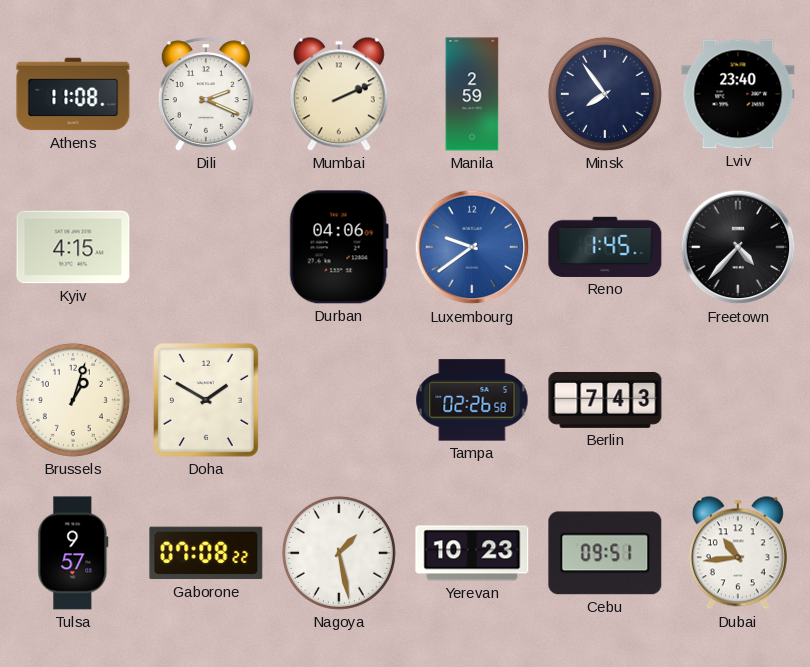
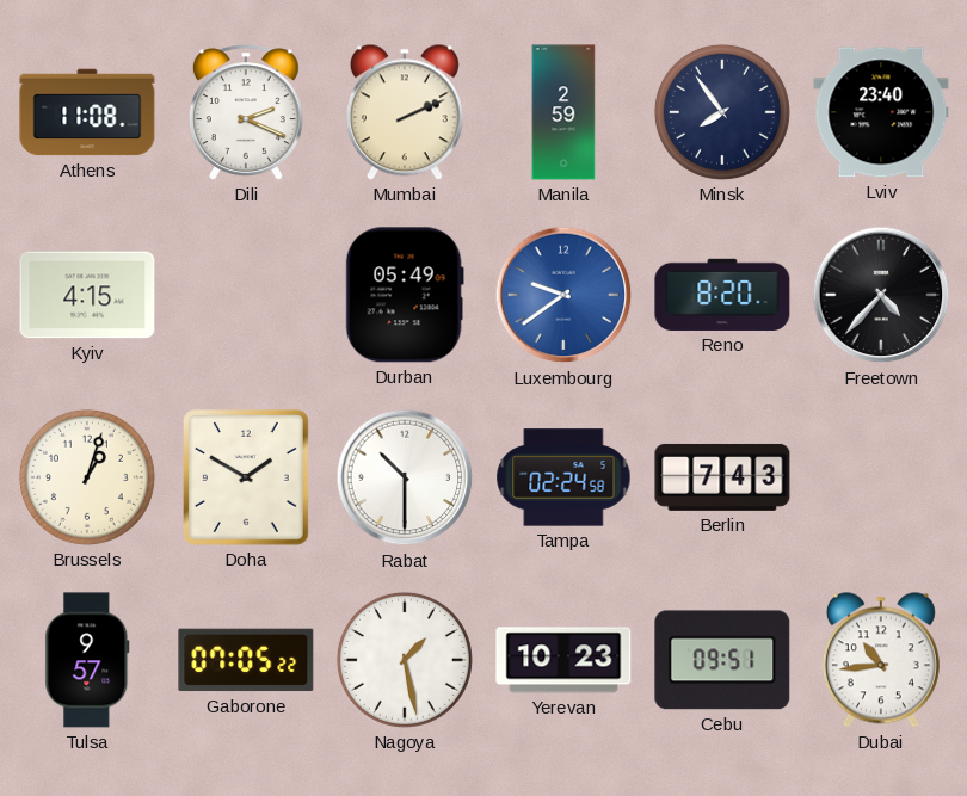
Durban: 04:06 -> 05:49
Reno: 1:45 -> 8:20
Rabat: none -> 10:30
Tampa: 02:26 -> 02:24
Gaborone: 07:08 -> 07:05
